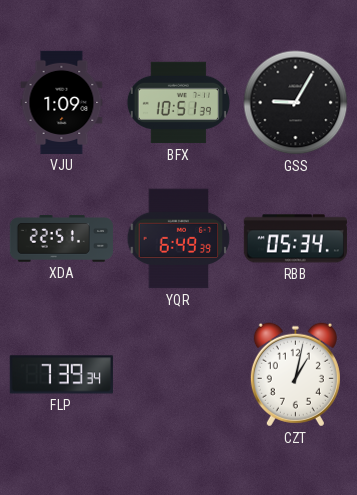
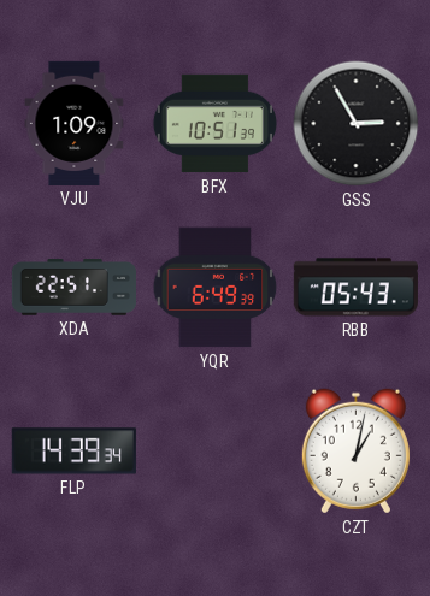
GSS: 9:05 -> 2:55
RBB: 05:34 -> 05:43
FLP: 7:39 -> 14:39
